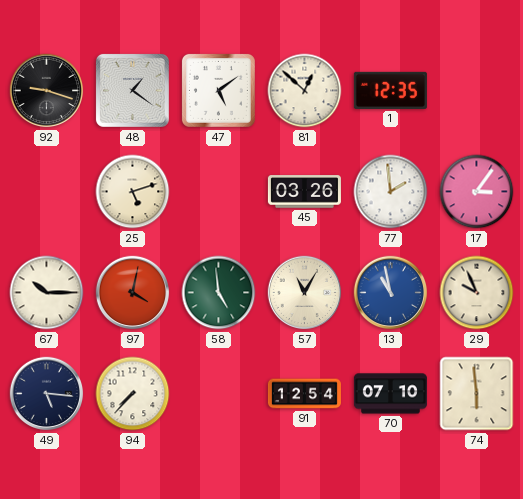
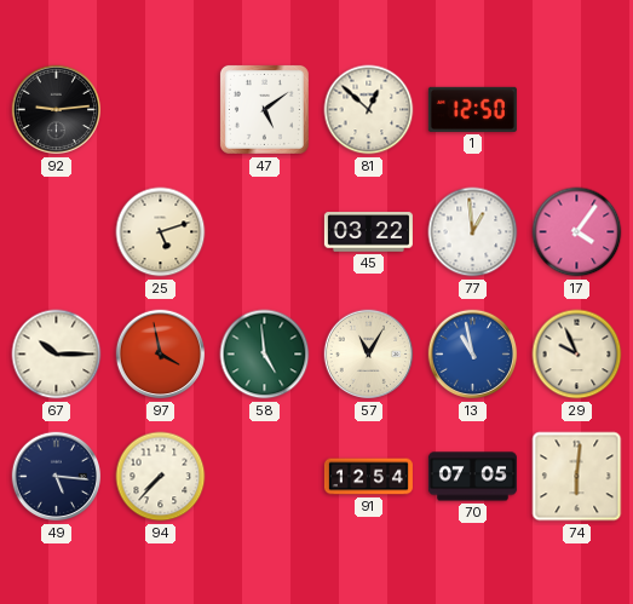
92: 9:18 -> 9:14
48: 1:21 -> none
1: 12:35 -> 12:50
45: 03:26 -> 03:22
77: 1:59 -> 12:59
17: 3:06 -> 4:06
97: 4:02 -> 3:58
70: 07:10 -> 07:05
74: 5:59 -> 6:01
